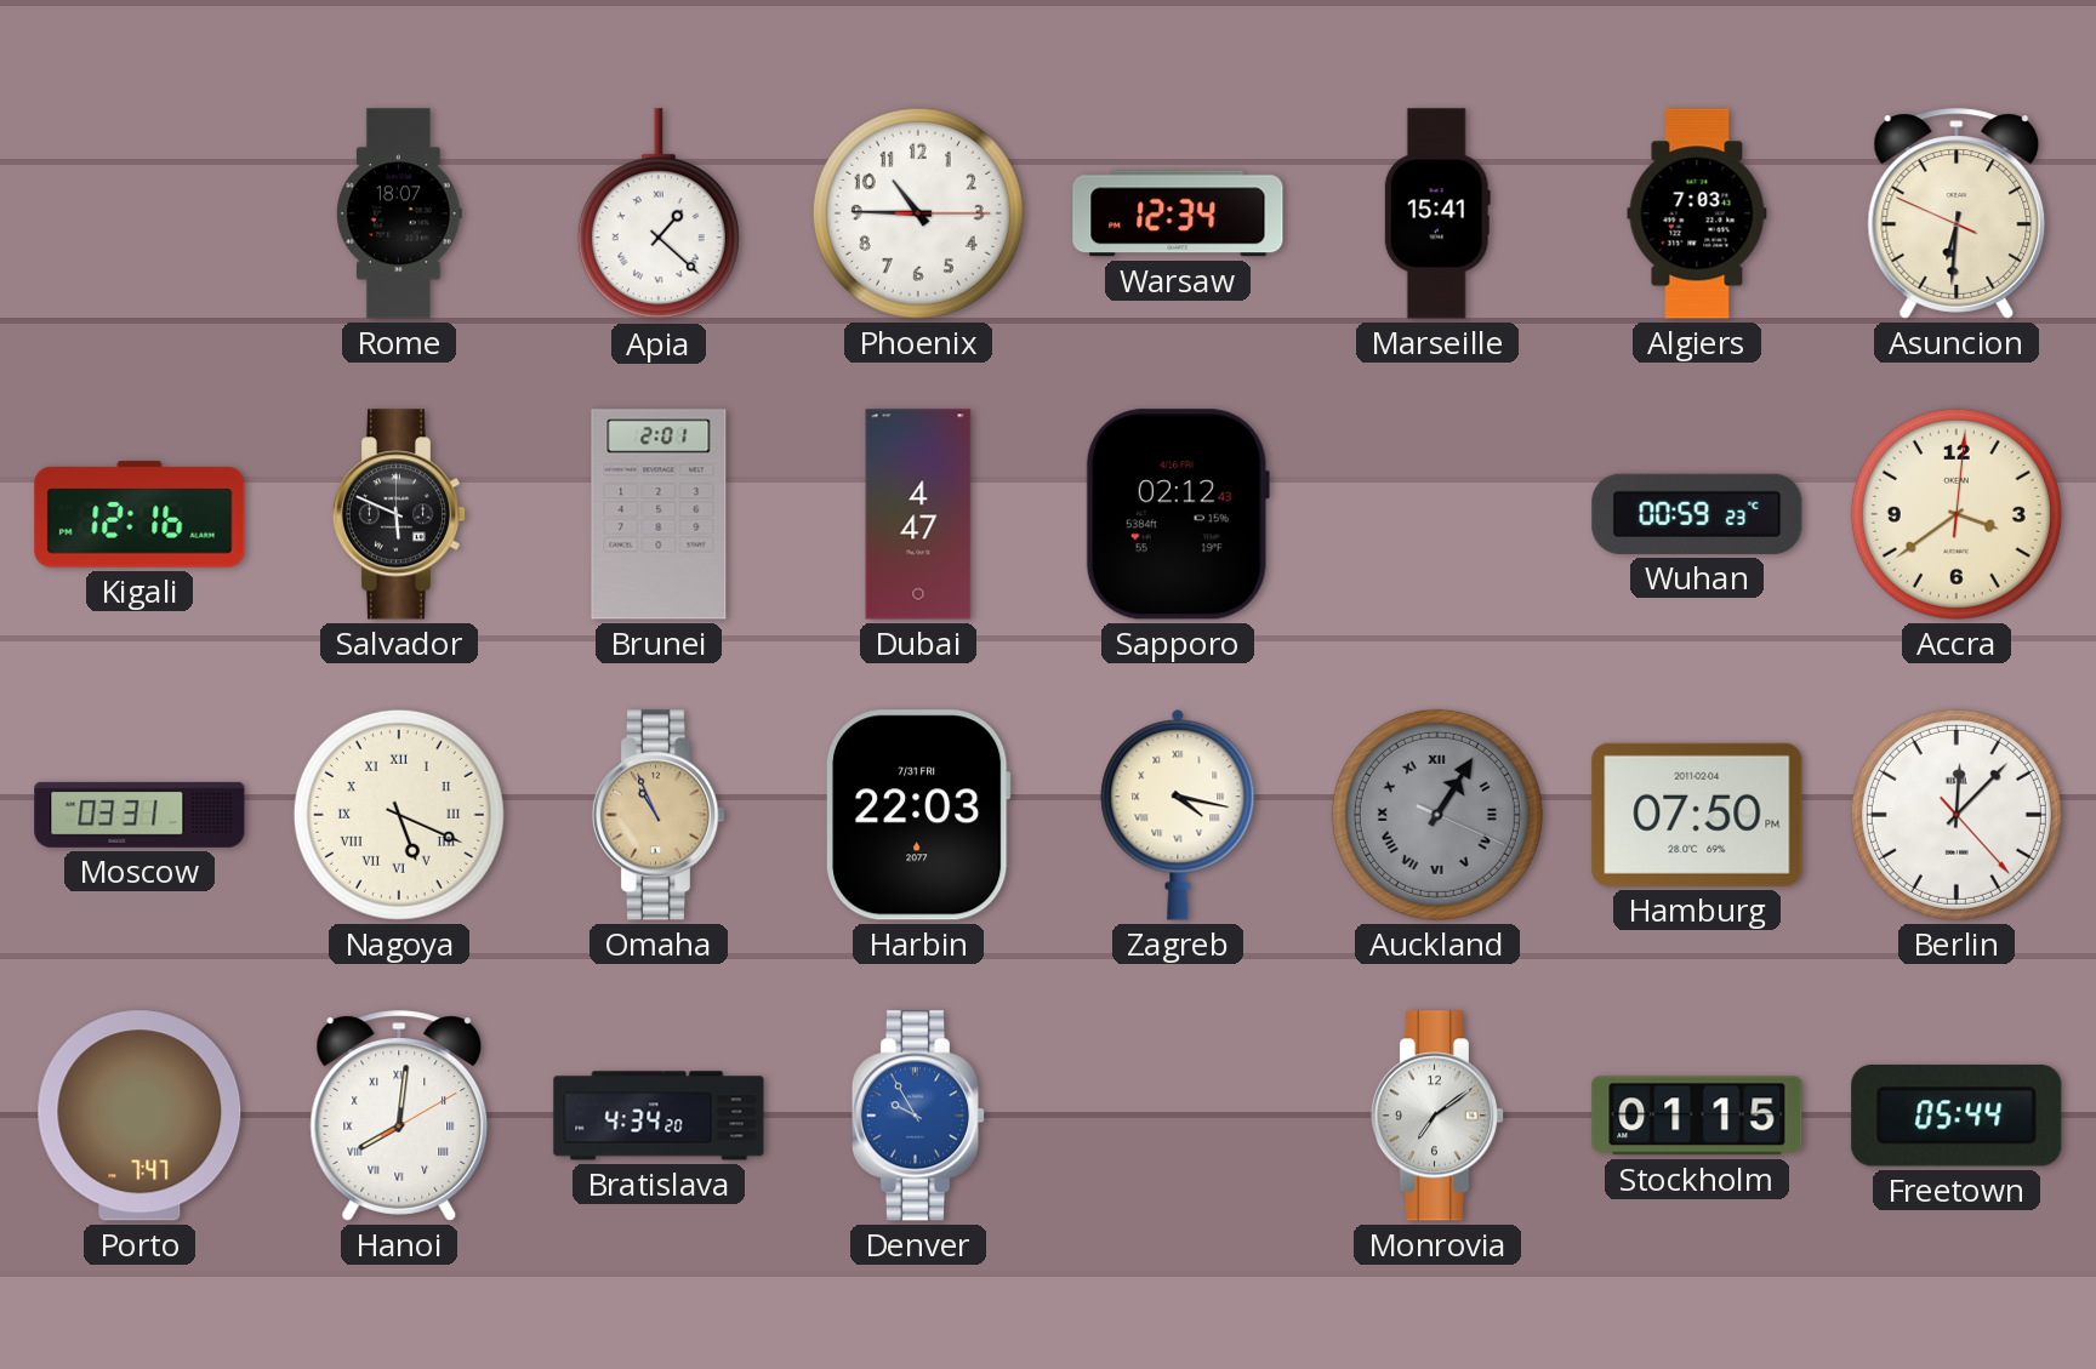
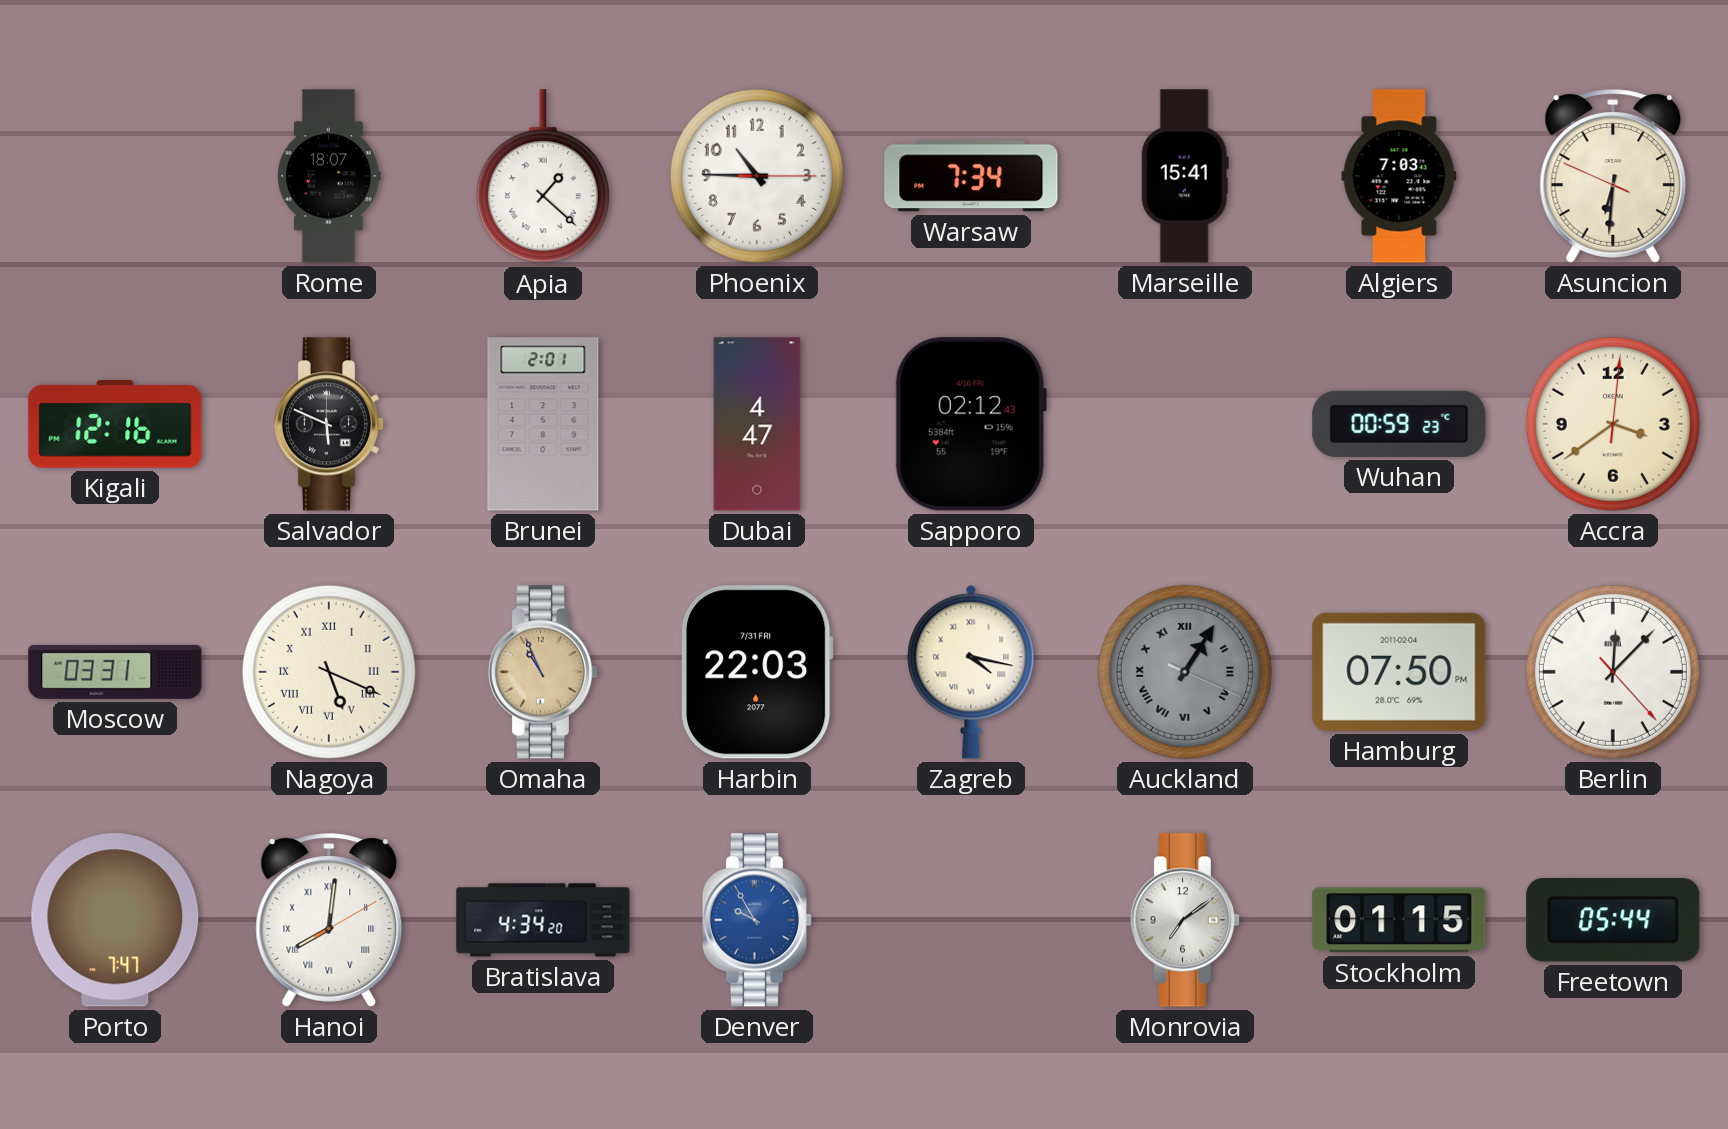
Warsaw: 12:34 -> 7:34
